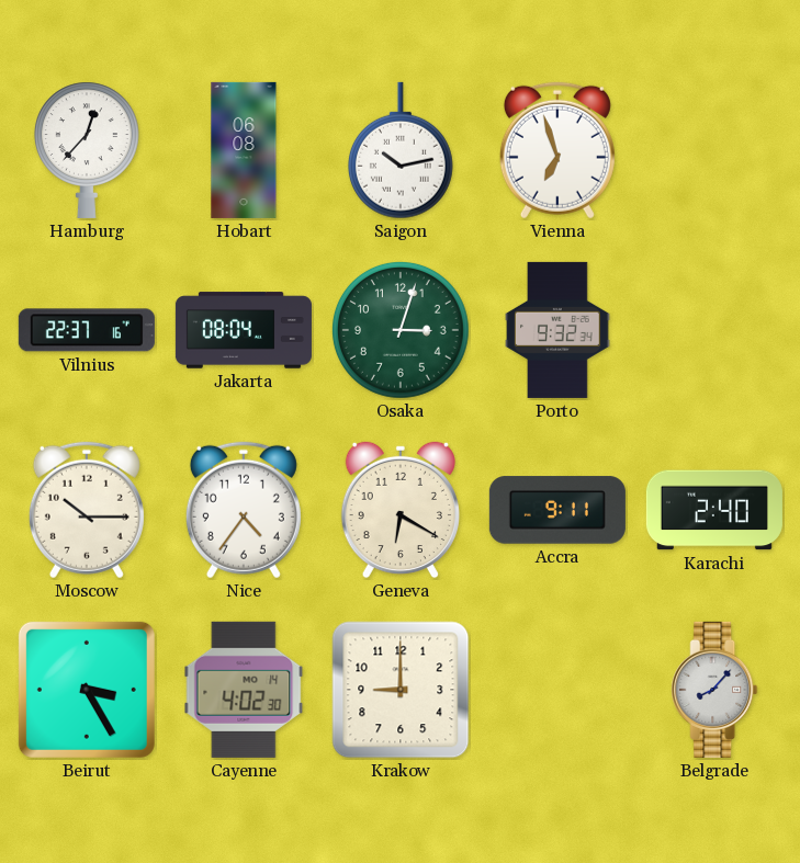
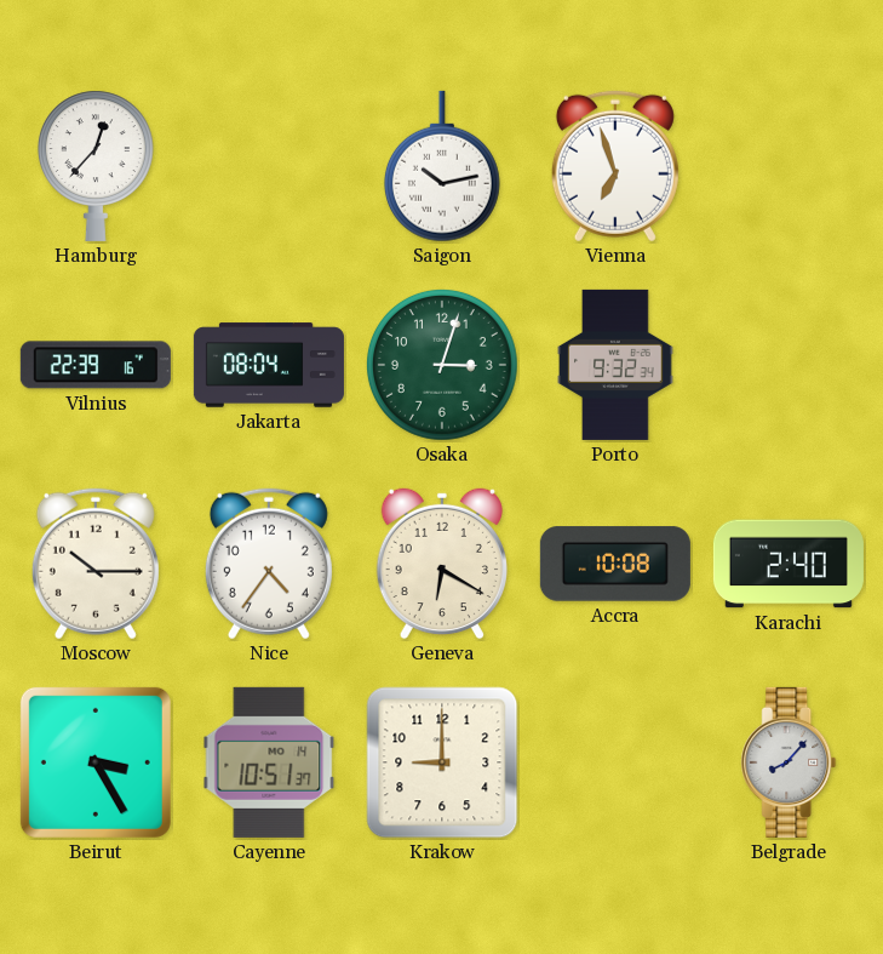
Hobart: 06:08 -> none
Vilnius: 22:37 -> 22:39
Accra: 9:11 -> 10:08
Cayenne: 4:02 -> 10:51
